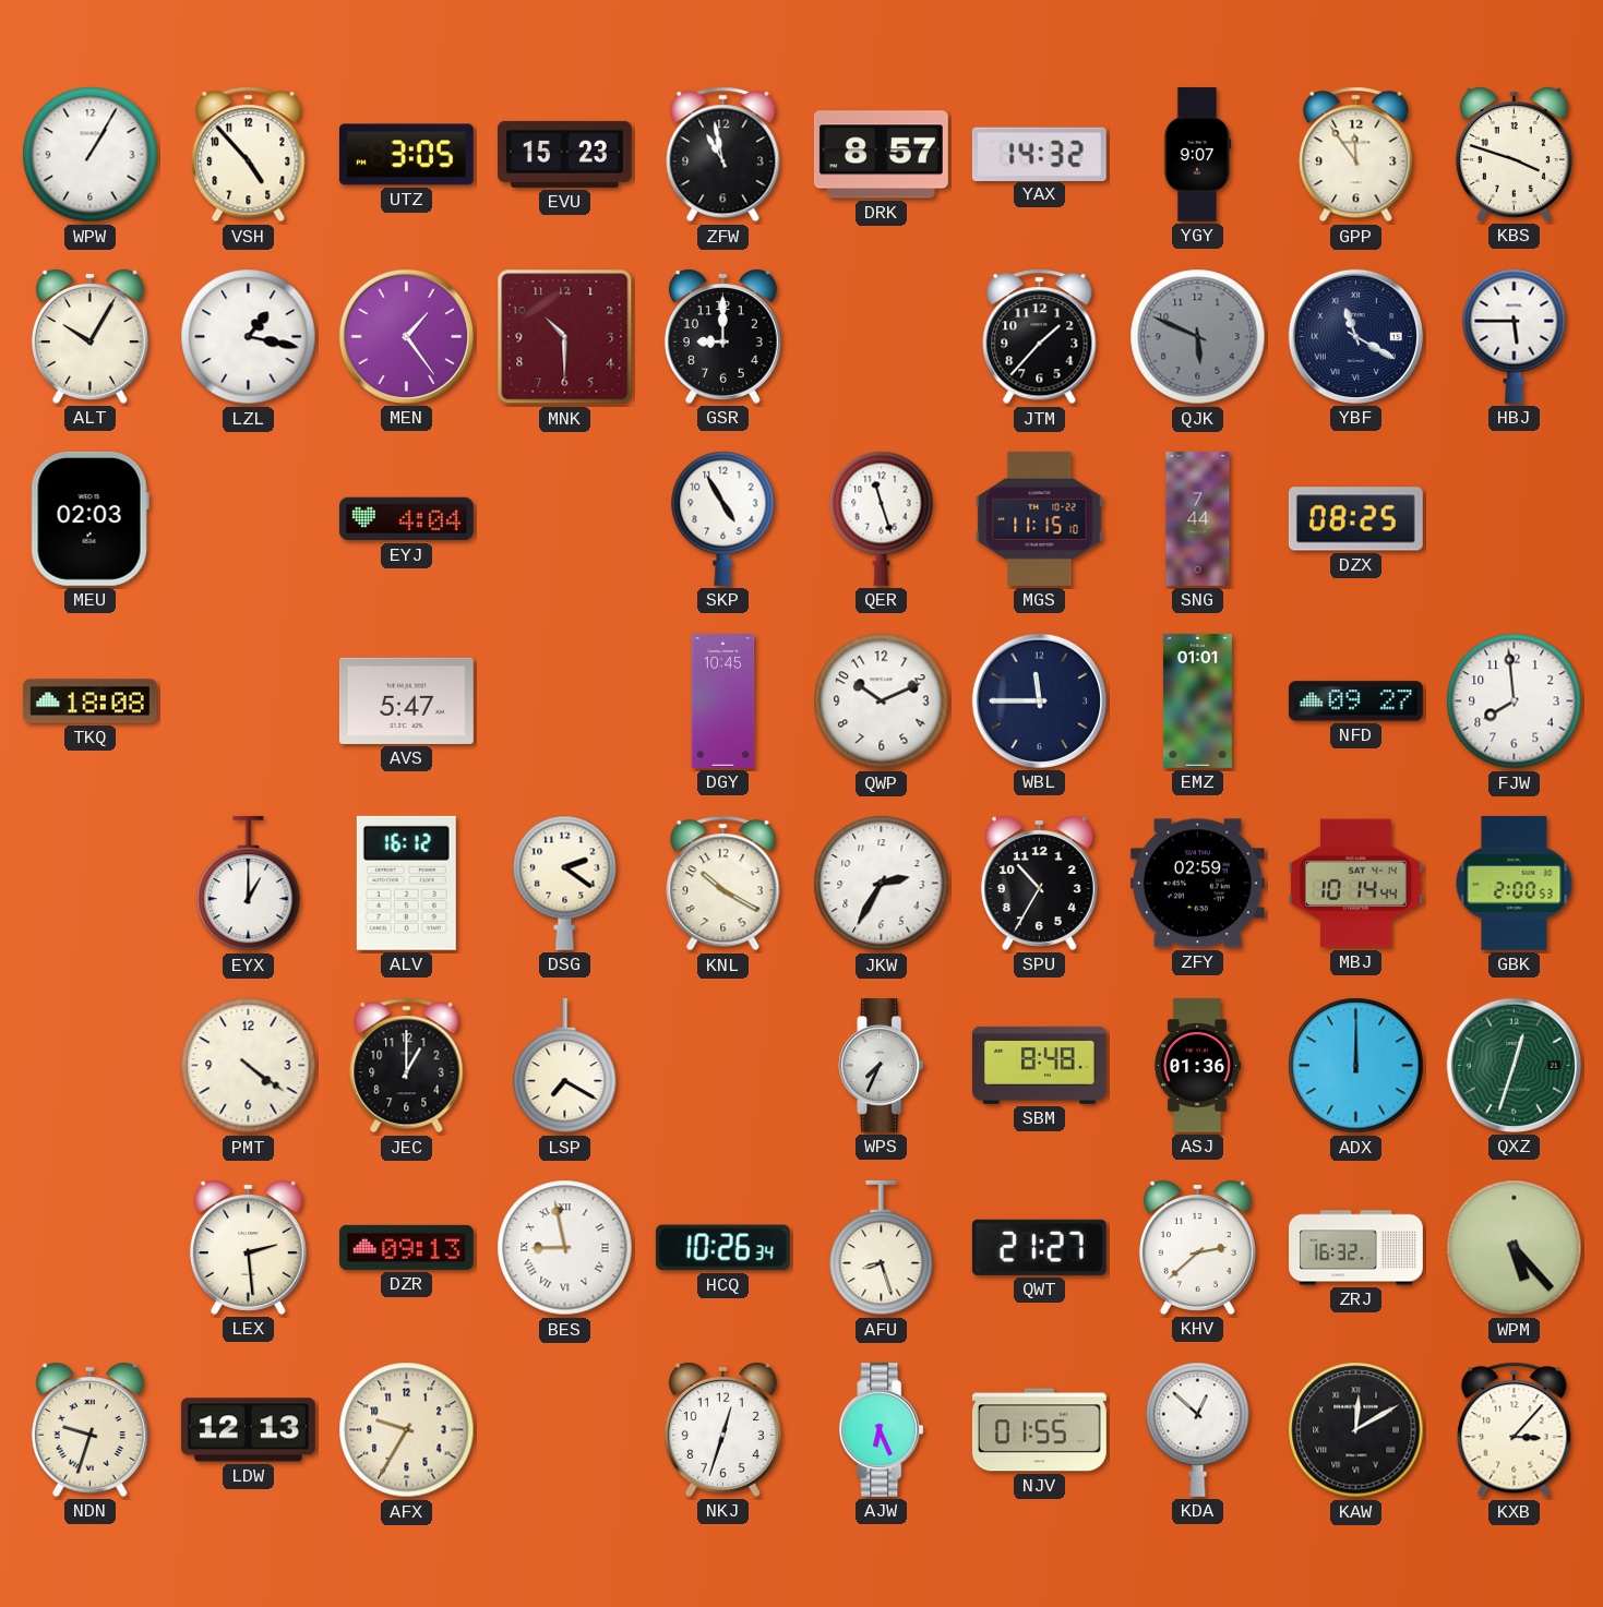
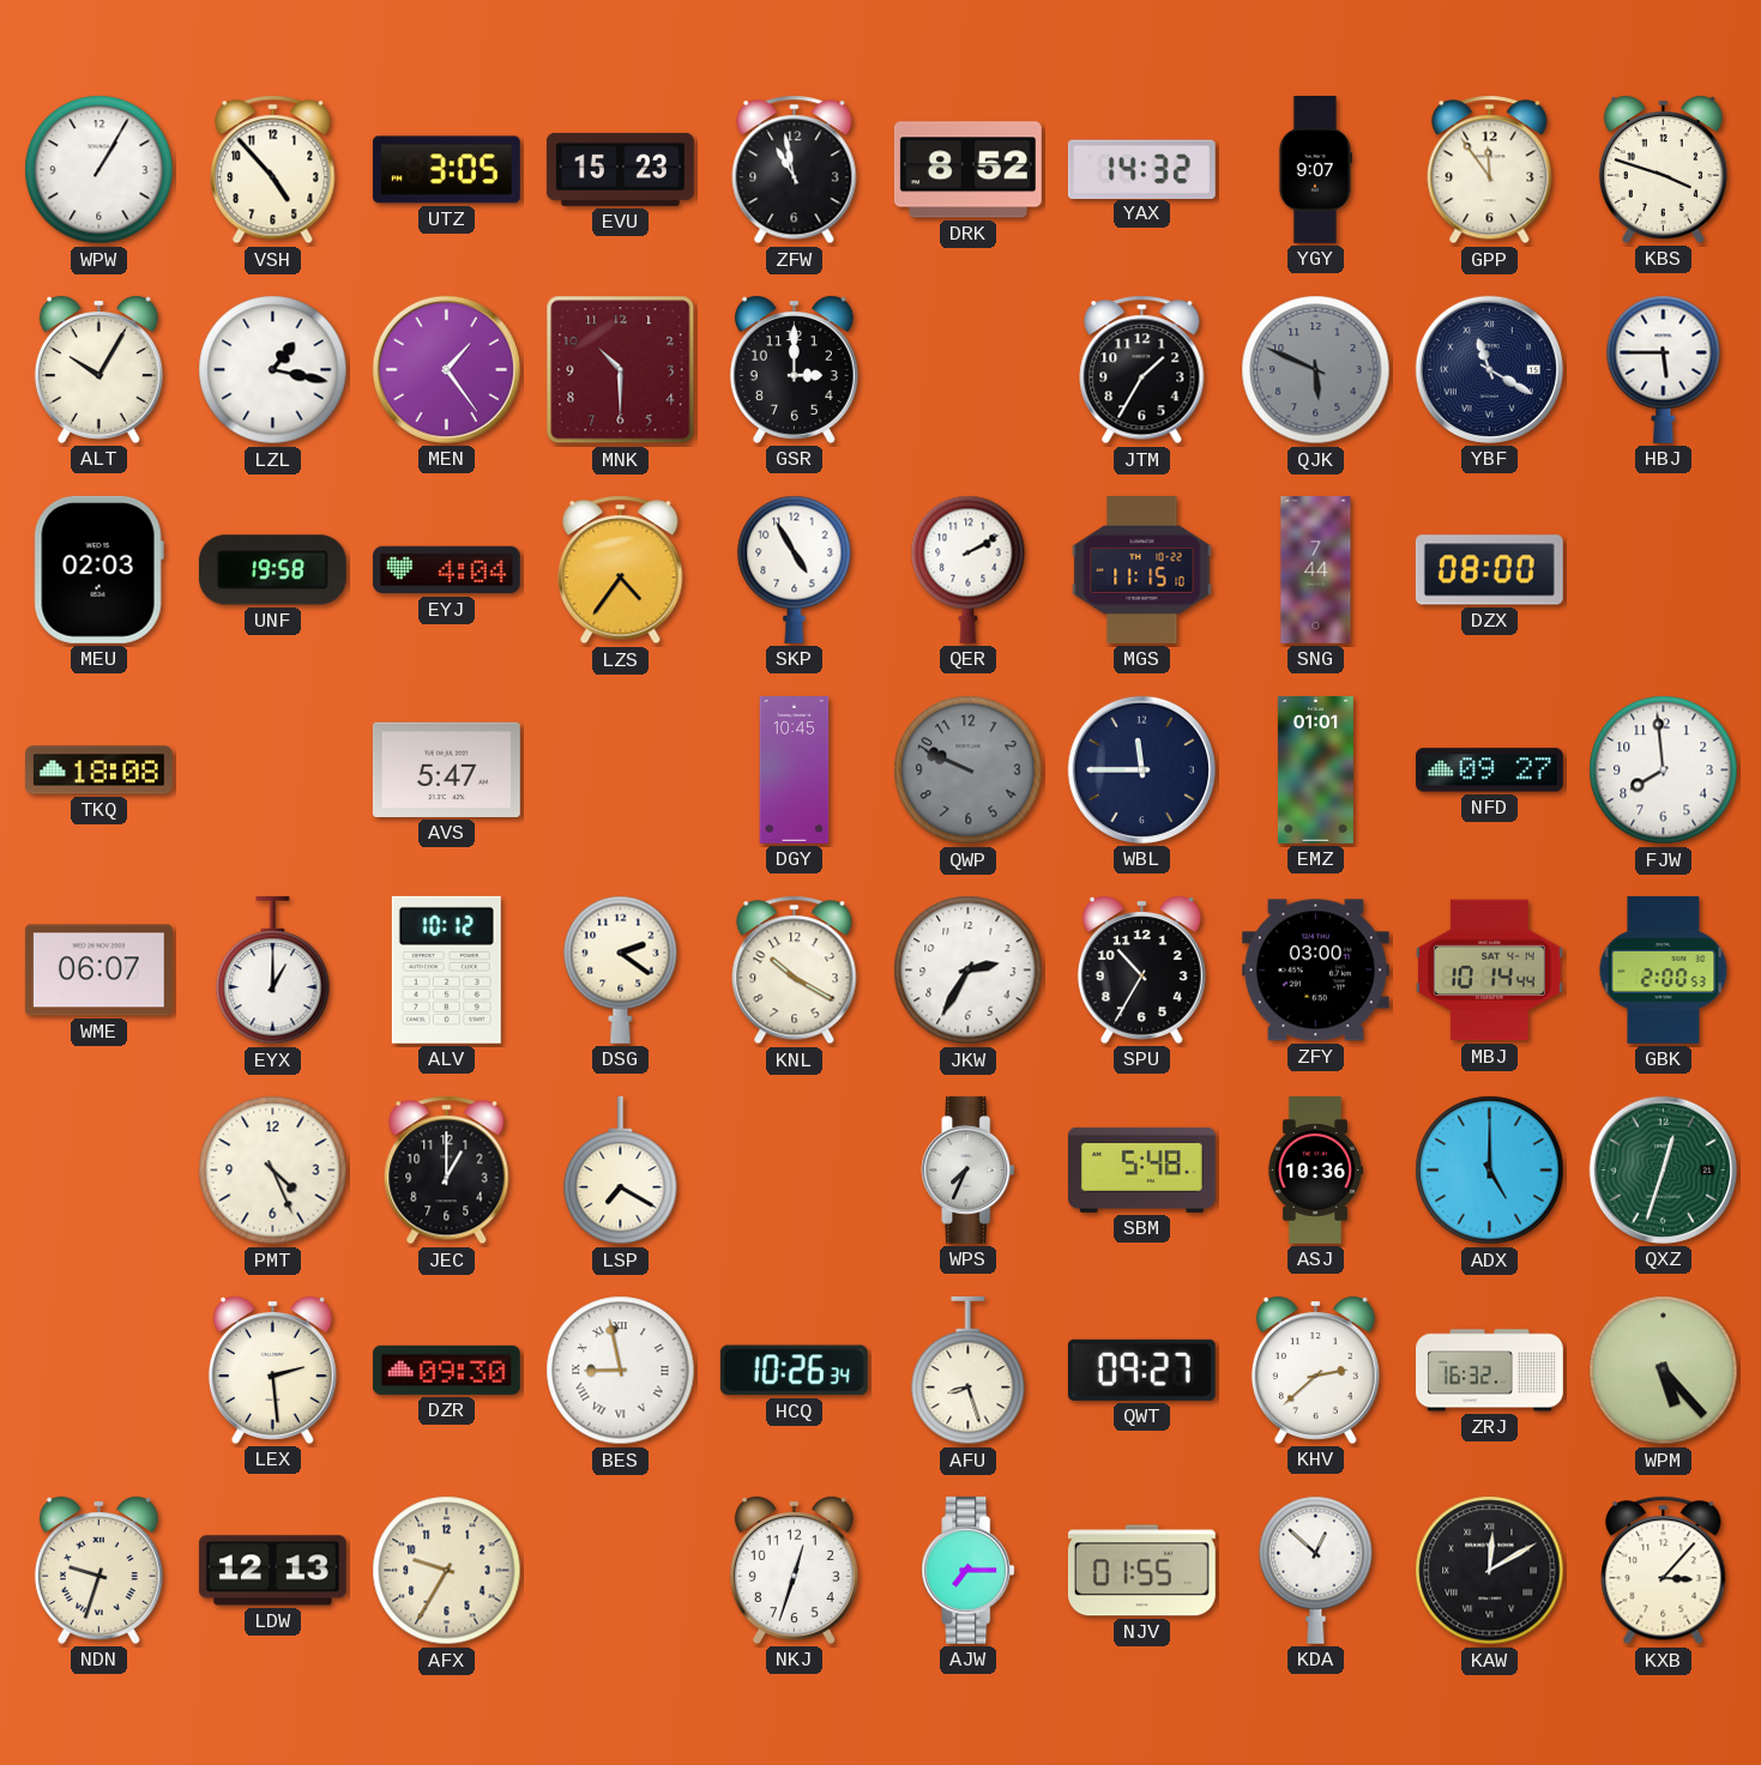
DRK: 8:57 -> 8:52
GSR: 9:00 -> 3:00
JTM: 1:37 -> 1:35
UNF: none -> 19:58
LZS: none -> 4:36
QER: 11:27 -> 2:10
DZX: 08:25 -> 08:00
QWP: 10:11 -> 9:49
QWP dial: white -> grey
WME: none -> 06:07
ALV: 16:12 -> 10:12
ZFY: 02:59 -> 03:00
PMT: 4:21 -> 4:26
SBM: 8:48 -> 5:48
ASJ: 01:36 -> 10:36
ADX: 12:00 -> 5:00
DZR: 09:13 -> 09:30
QWT: 21:27 -> 09:27
AJW: 6:26 -> 7:15
